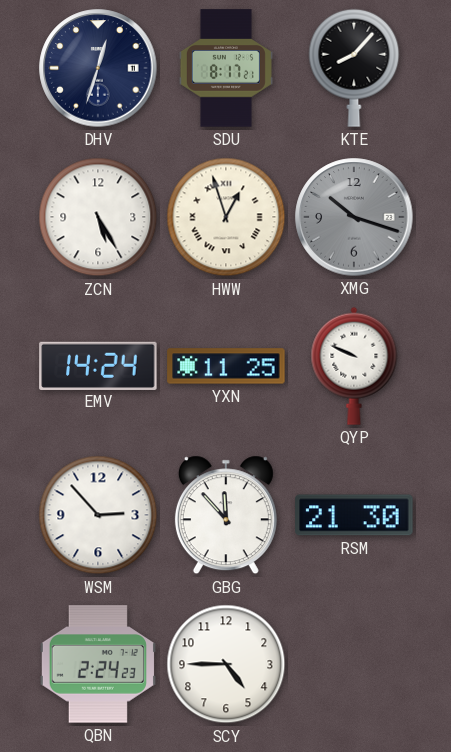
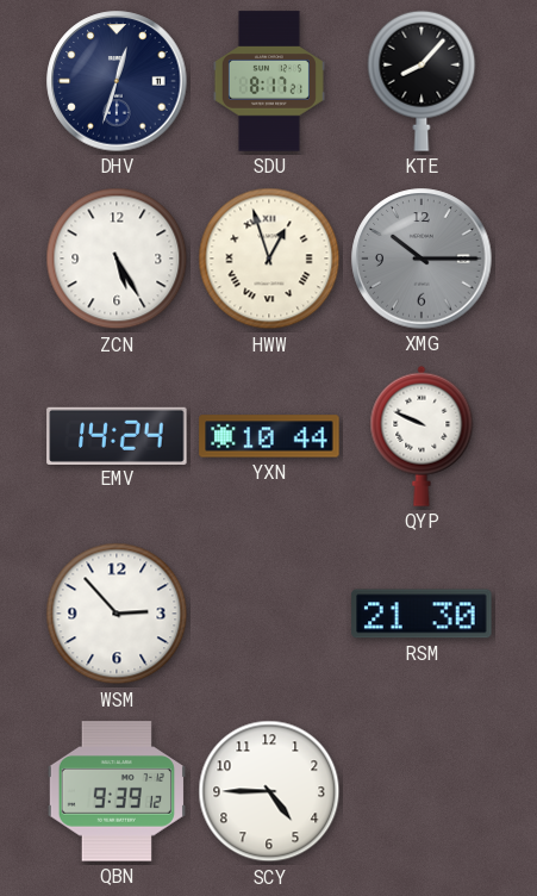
XMG: 10:18 -> 10:15
YXN: 11:25 -> 10:44
GBG: 11:53 -> none
QBN: 2:24 -> 9:39
